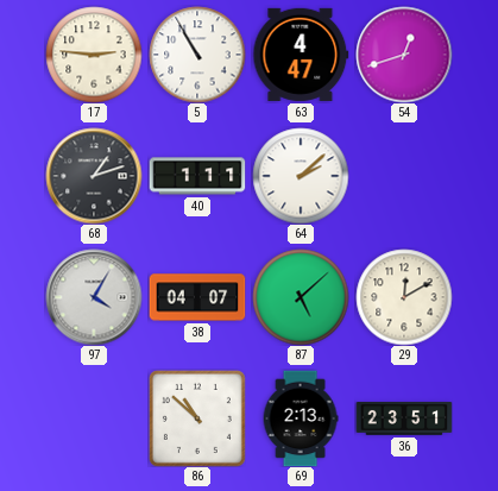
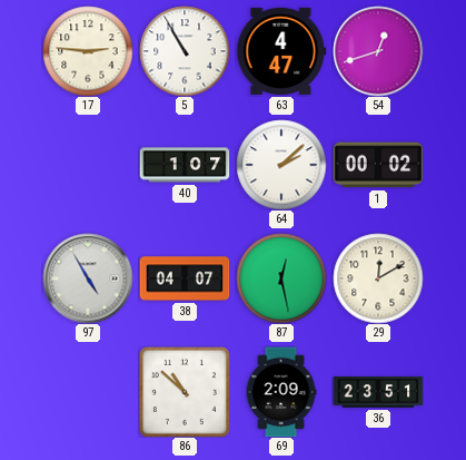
68: 1:12 -> none
40: 1:11 -> 1:07
1: none -> 00:02
97: 4:05 -> 4:55
87: 5:08 -> 12:28
69: 2:13 -> 2:09
